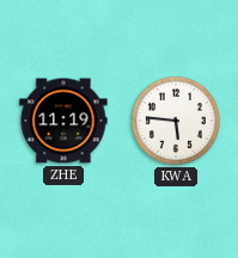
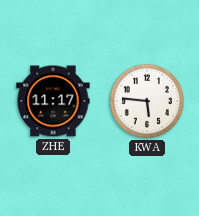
ZHE: 11:19 -> 11:17
